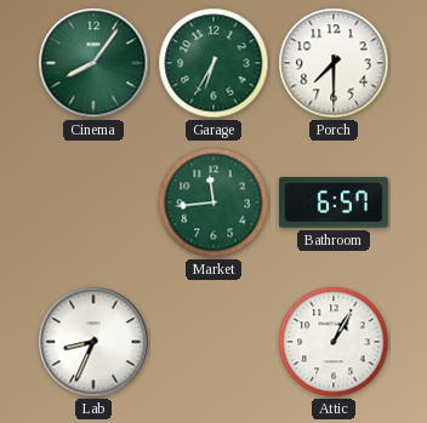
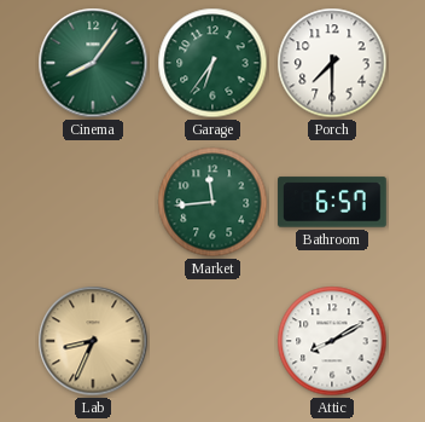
Garage: 6:35 -> 6:36
Lab dial: white -> champagne
Attic: 1:05 -> 8:10
